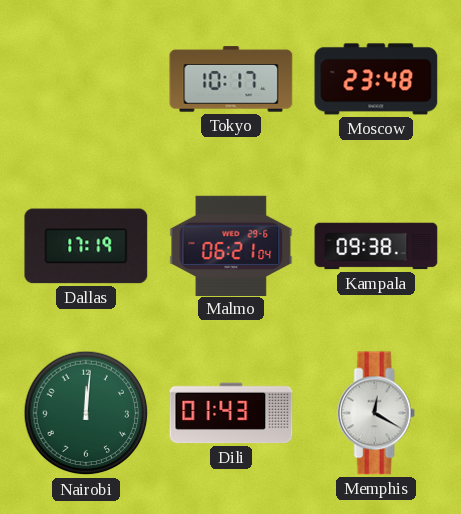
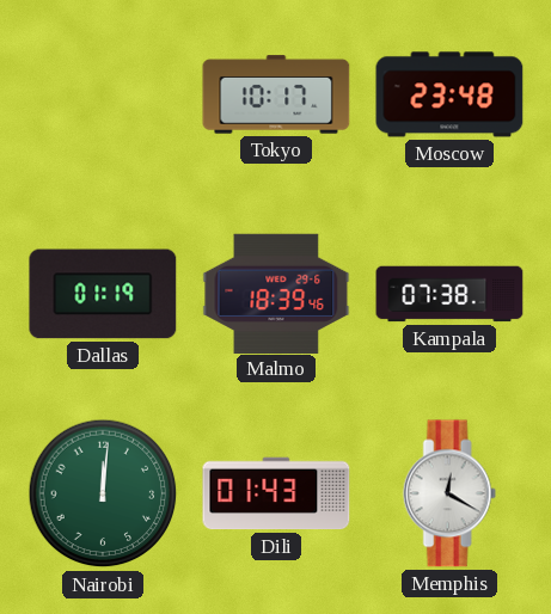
Dallas: 17:19 -> 01:19
Malmo: 06:21 -> 18:39
Kampala: 09:38 -> 07:38
